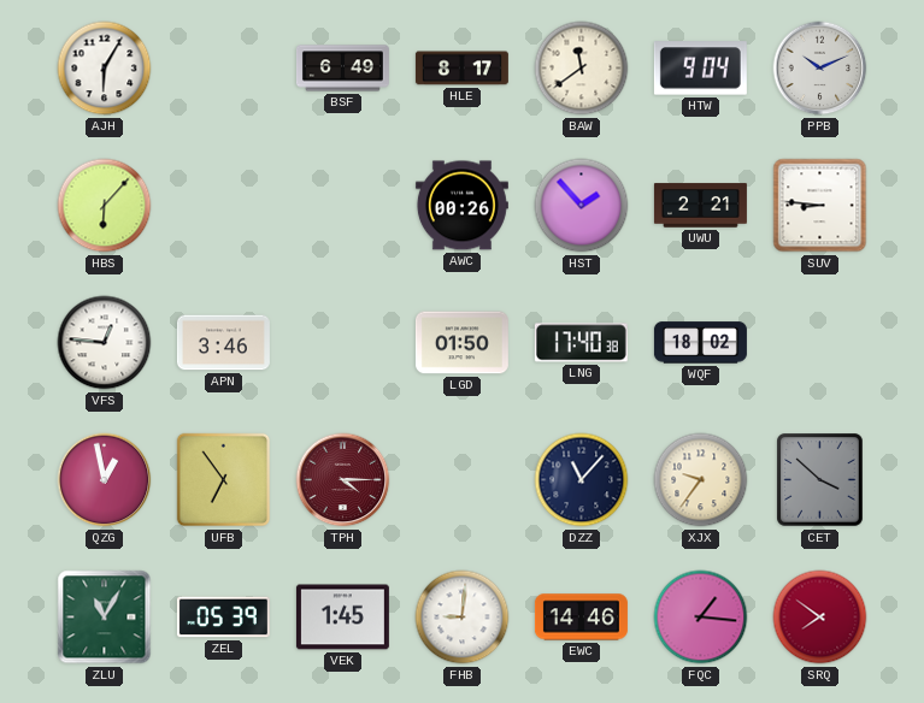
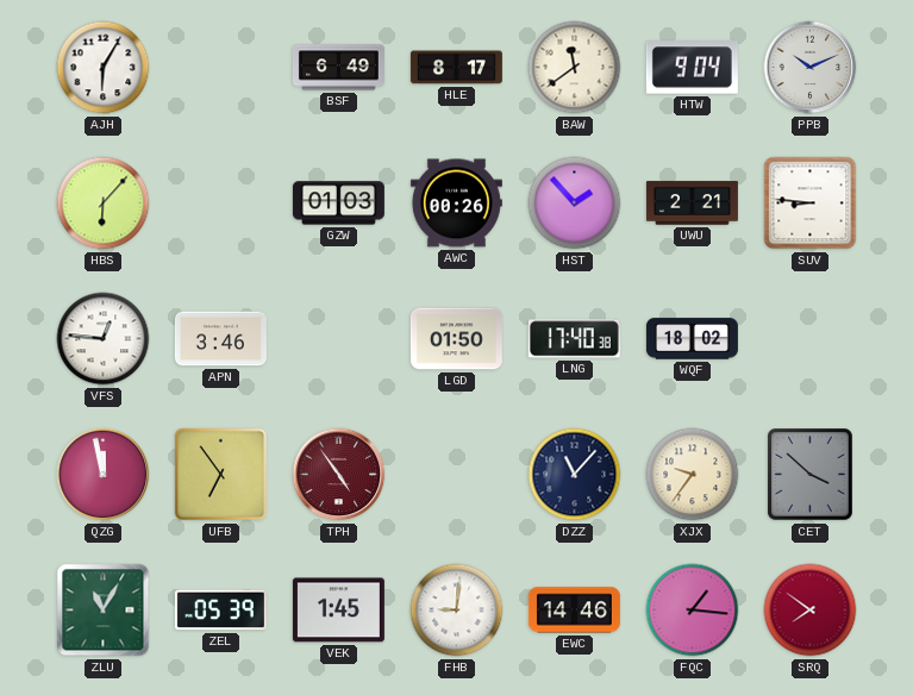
GZW: none -> 01:03
QZG: 12:58 -> 11:58
TPH: 4:15 -> 4:54
